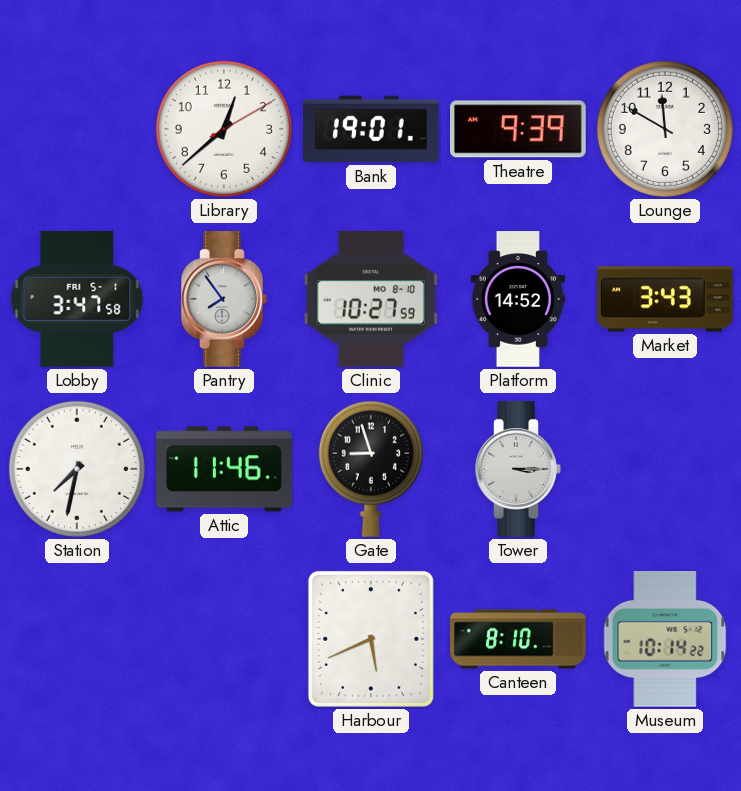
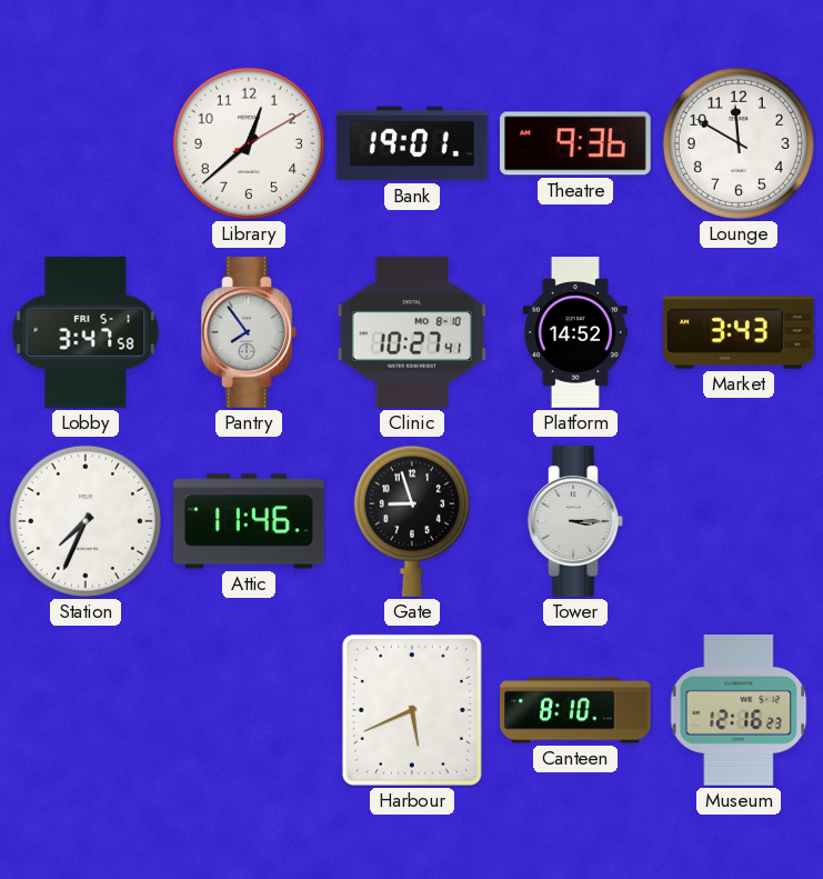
Theatre: 9:39 -> 9:36
Clinic: 10:27:59 -> 10:27:41
Station: 7:32 -> 7:34
Museum: 10:14 -> 12:16
